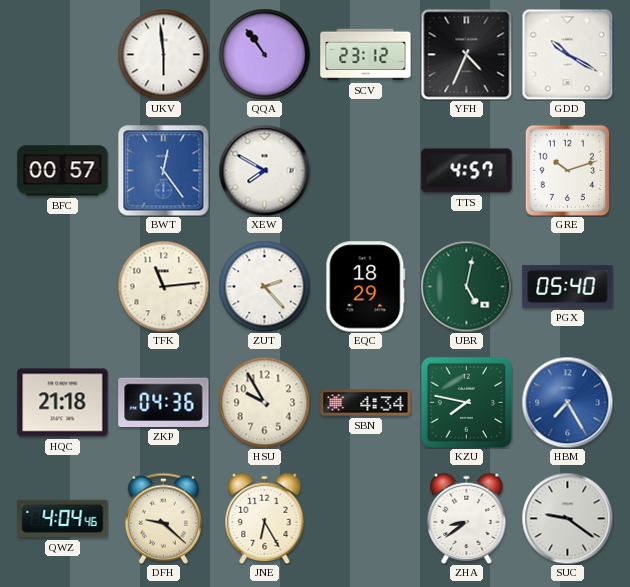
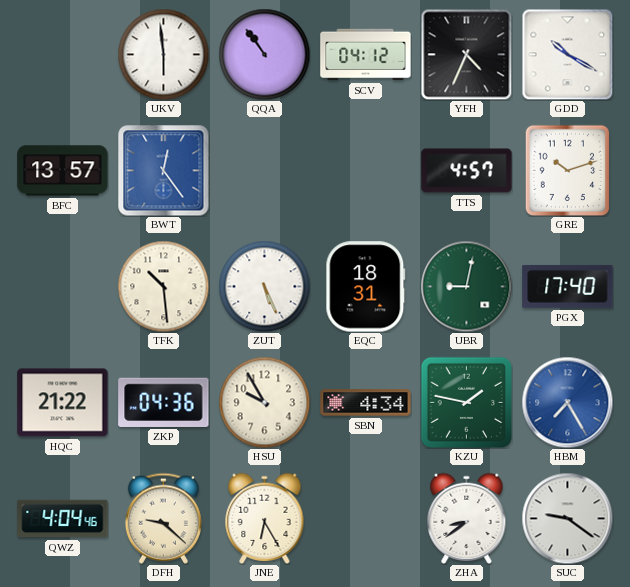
SCV: 23:12 -> 04:12
BFC: 00:57 -> 13:57
XEW: 7:50 -> none
TFK: 11:14 -> 10:29
ZUT: 2:23 -> 5:26
EQC: 18:29 -> 18:31
UBR: 5:02 -> 9:02
PGX: 05:40 -> 17:40
HQC: 21:18 -> 21:22
KZU: 7:47 -> 1:47
